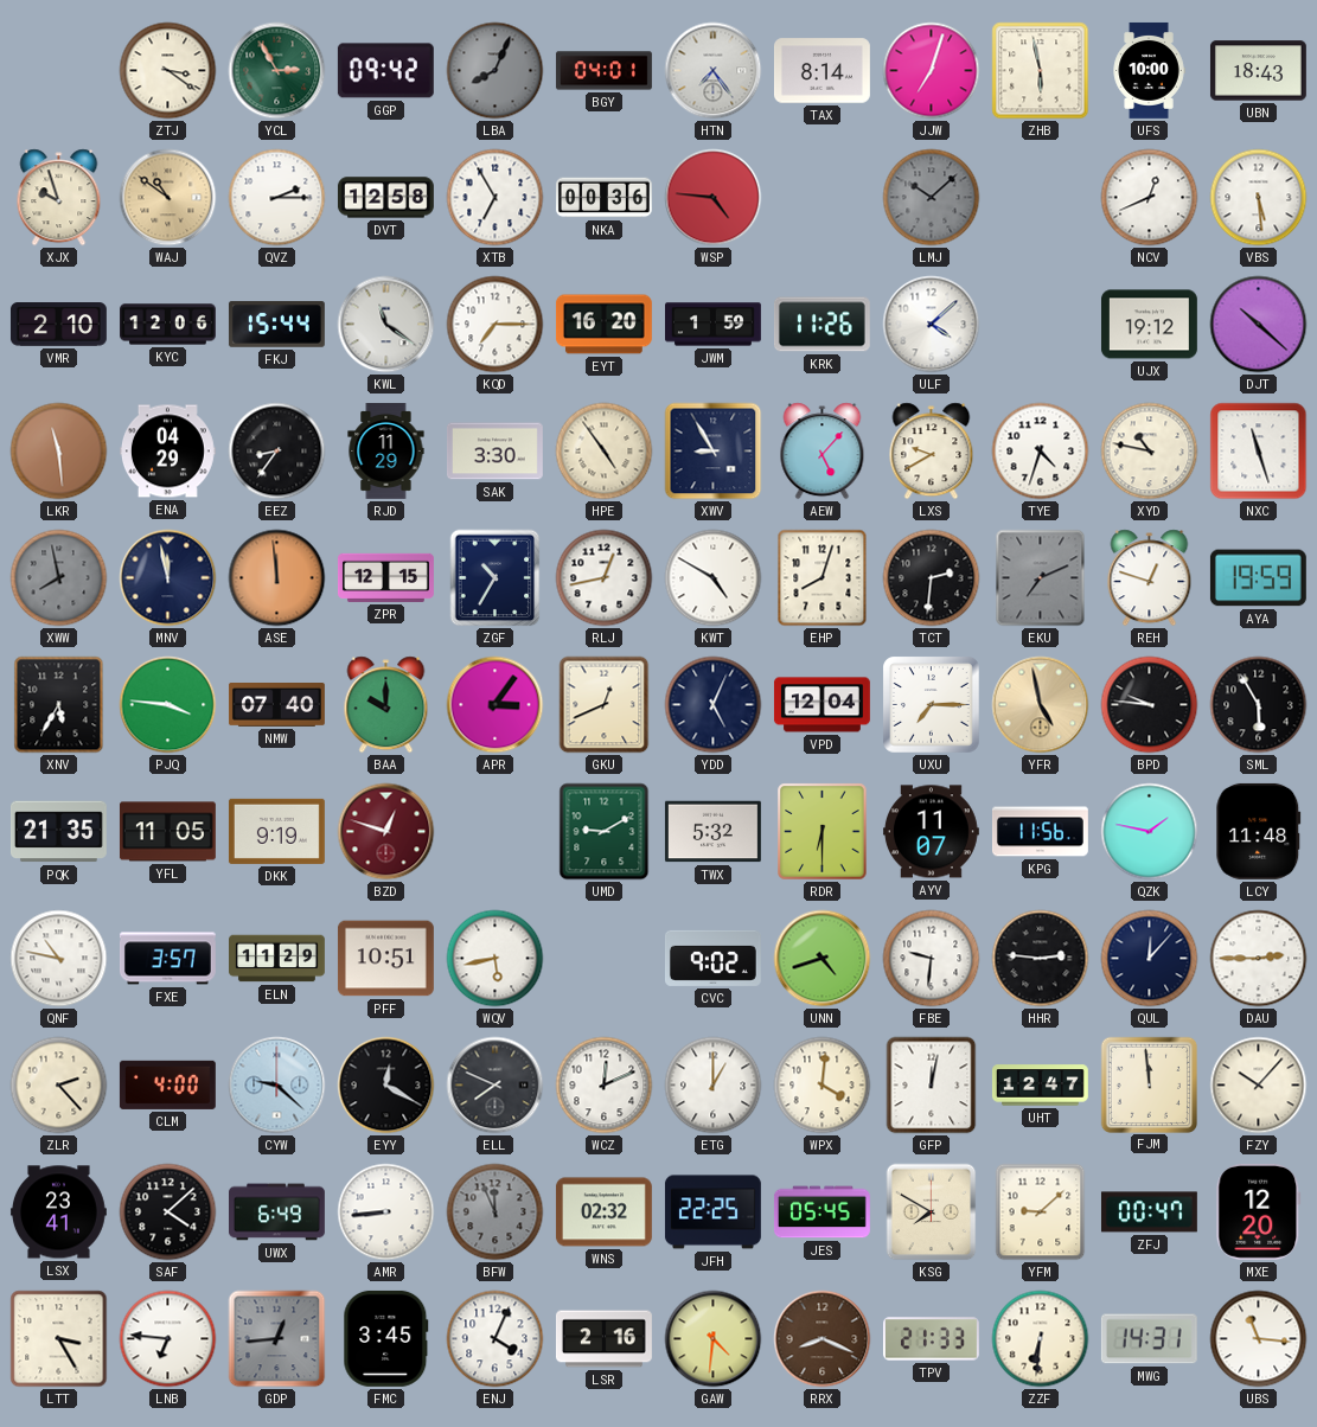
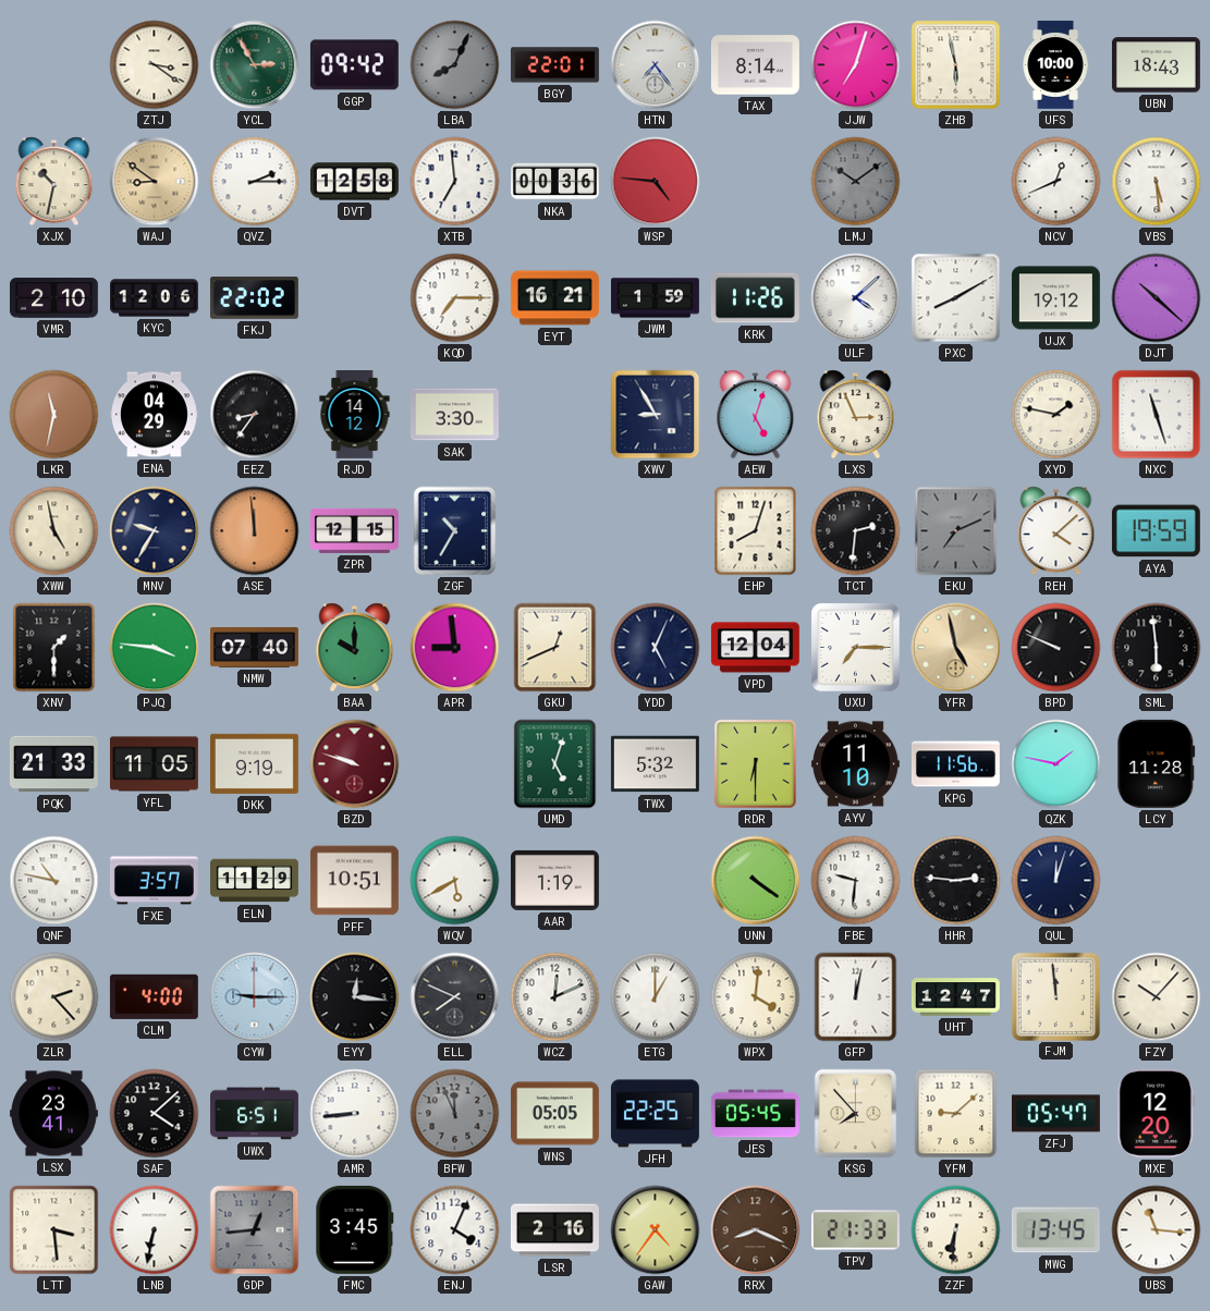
BGY: 04:01 -> 22:01
XJX: 9:57 -> 10:32
WAJ: 10:51 -> 8:51
XTB: 6:55 -> 6:59
LMJ: 10:08 -> 10:09
FKJ: 15:44 -> 22:02
KWL: 11:21 -> none
EYT: 16:20 -> 16:21
PXC: none -> 8:10
LKR: 11:29 -> 11:32
RJD: 11:29 -> 14:12
HPE: 4:54 -> none
AEW: 5:07 -> 5:03
LXS: 9:40 -> 2:56
TYE: 4:33 -> none
XYD: 10:47 -> 1:47
XWW: 7:58 -> 4:58
XWW dial: grey -> cream
MNV: 11:58 -> 9:35
RLJ: 12:43 -> none
KWT: 4:50 -> none
REH: 12:48 -> 4:08
XNV: 5:35 -> 1:30
APR: 3:06 -> 8:59
BPD: 9:46 -> 9:49
SML: 5:55 -> 5:59
PQK: 21:35 -> 21:33
BZD: 12:48 -> 9:48
UMD: 9:10 -> 5:03
AYV: 11:07 -> 11:10
LCY: 11:48 -> 11:28
WQV: 5:43 -> 5:40
AAR: none -> 1:19
CVC: 9:02 -> none
UNN: 4:42 -> 4:21
QUL: 12:07 -> 12:03
DAU: 2:45 -> none
CYW: 9:22 -> 9:15
EYY: 12:20 -> 12:16
UWX: 6:49 -> 6:51
WNS: 02:32 -> 05:05
KSG: 7:50 -> 7:53
ZFJ: 00:47 -> 05:47
LTT: 3:25 -> 3:29
LNB: 6:46 -> 6:32
GAW: 4:31 -> 4:36
MWG: 14:31 -> 13:45
